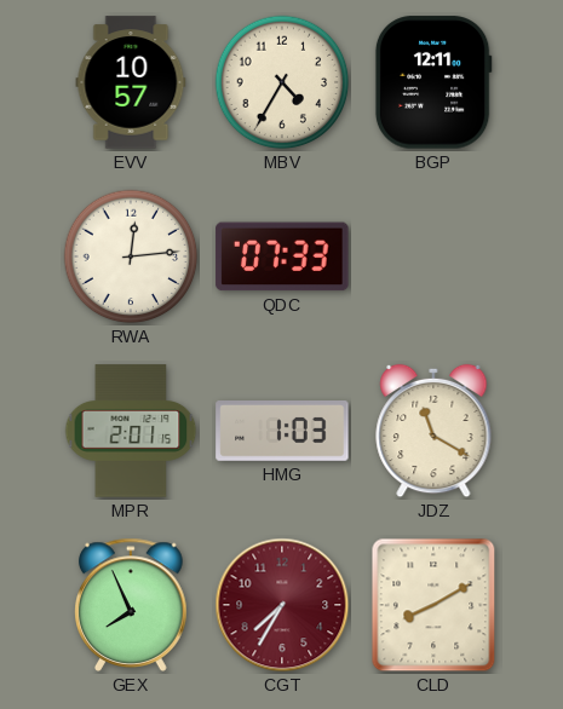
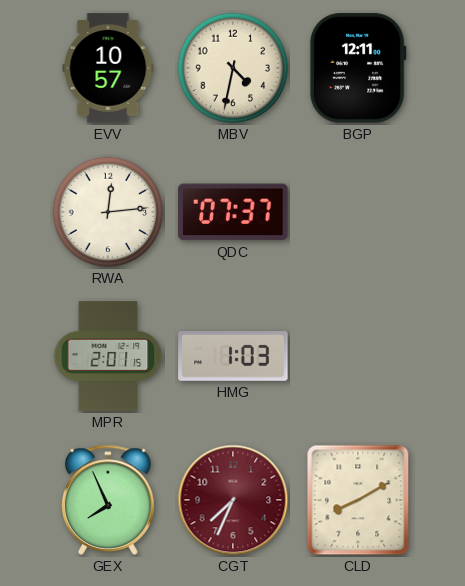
MBV: 4:35 -> 4:32
QDC: 07:33 -> 07:37
JDZ: 11:20 -> none
CGT: 7:35 -> 7:34
